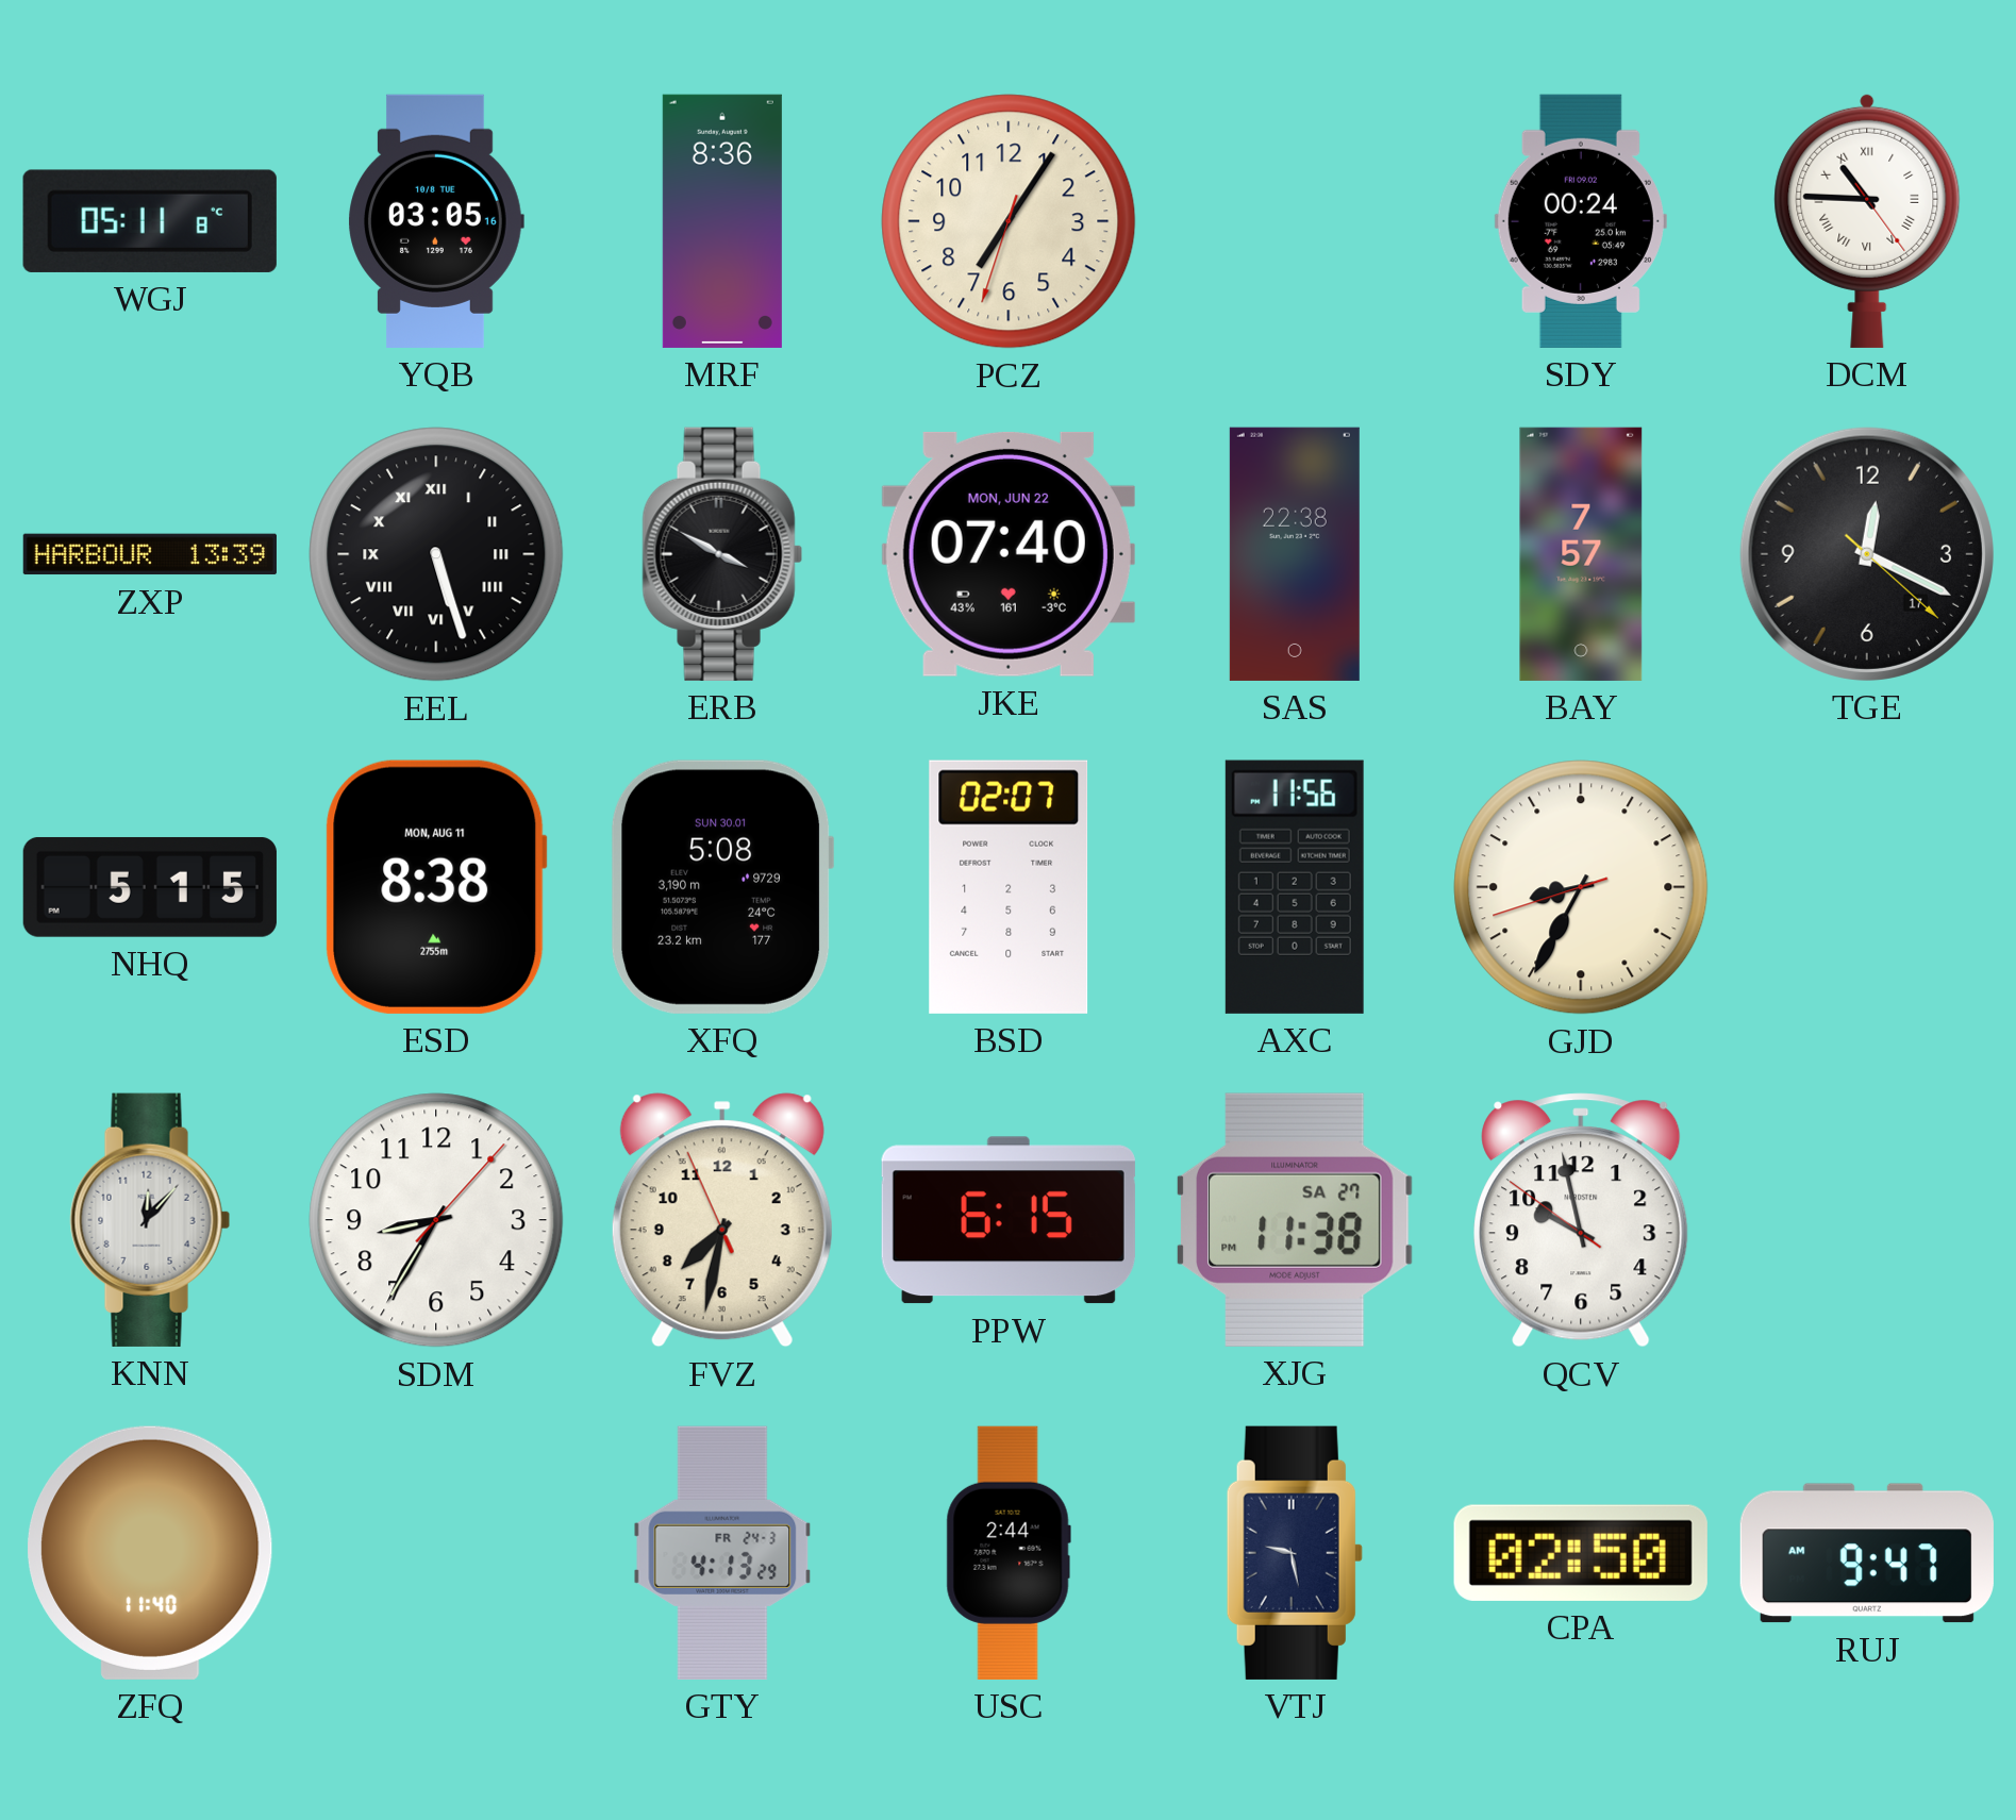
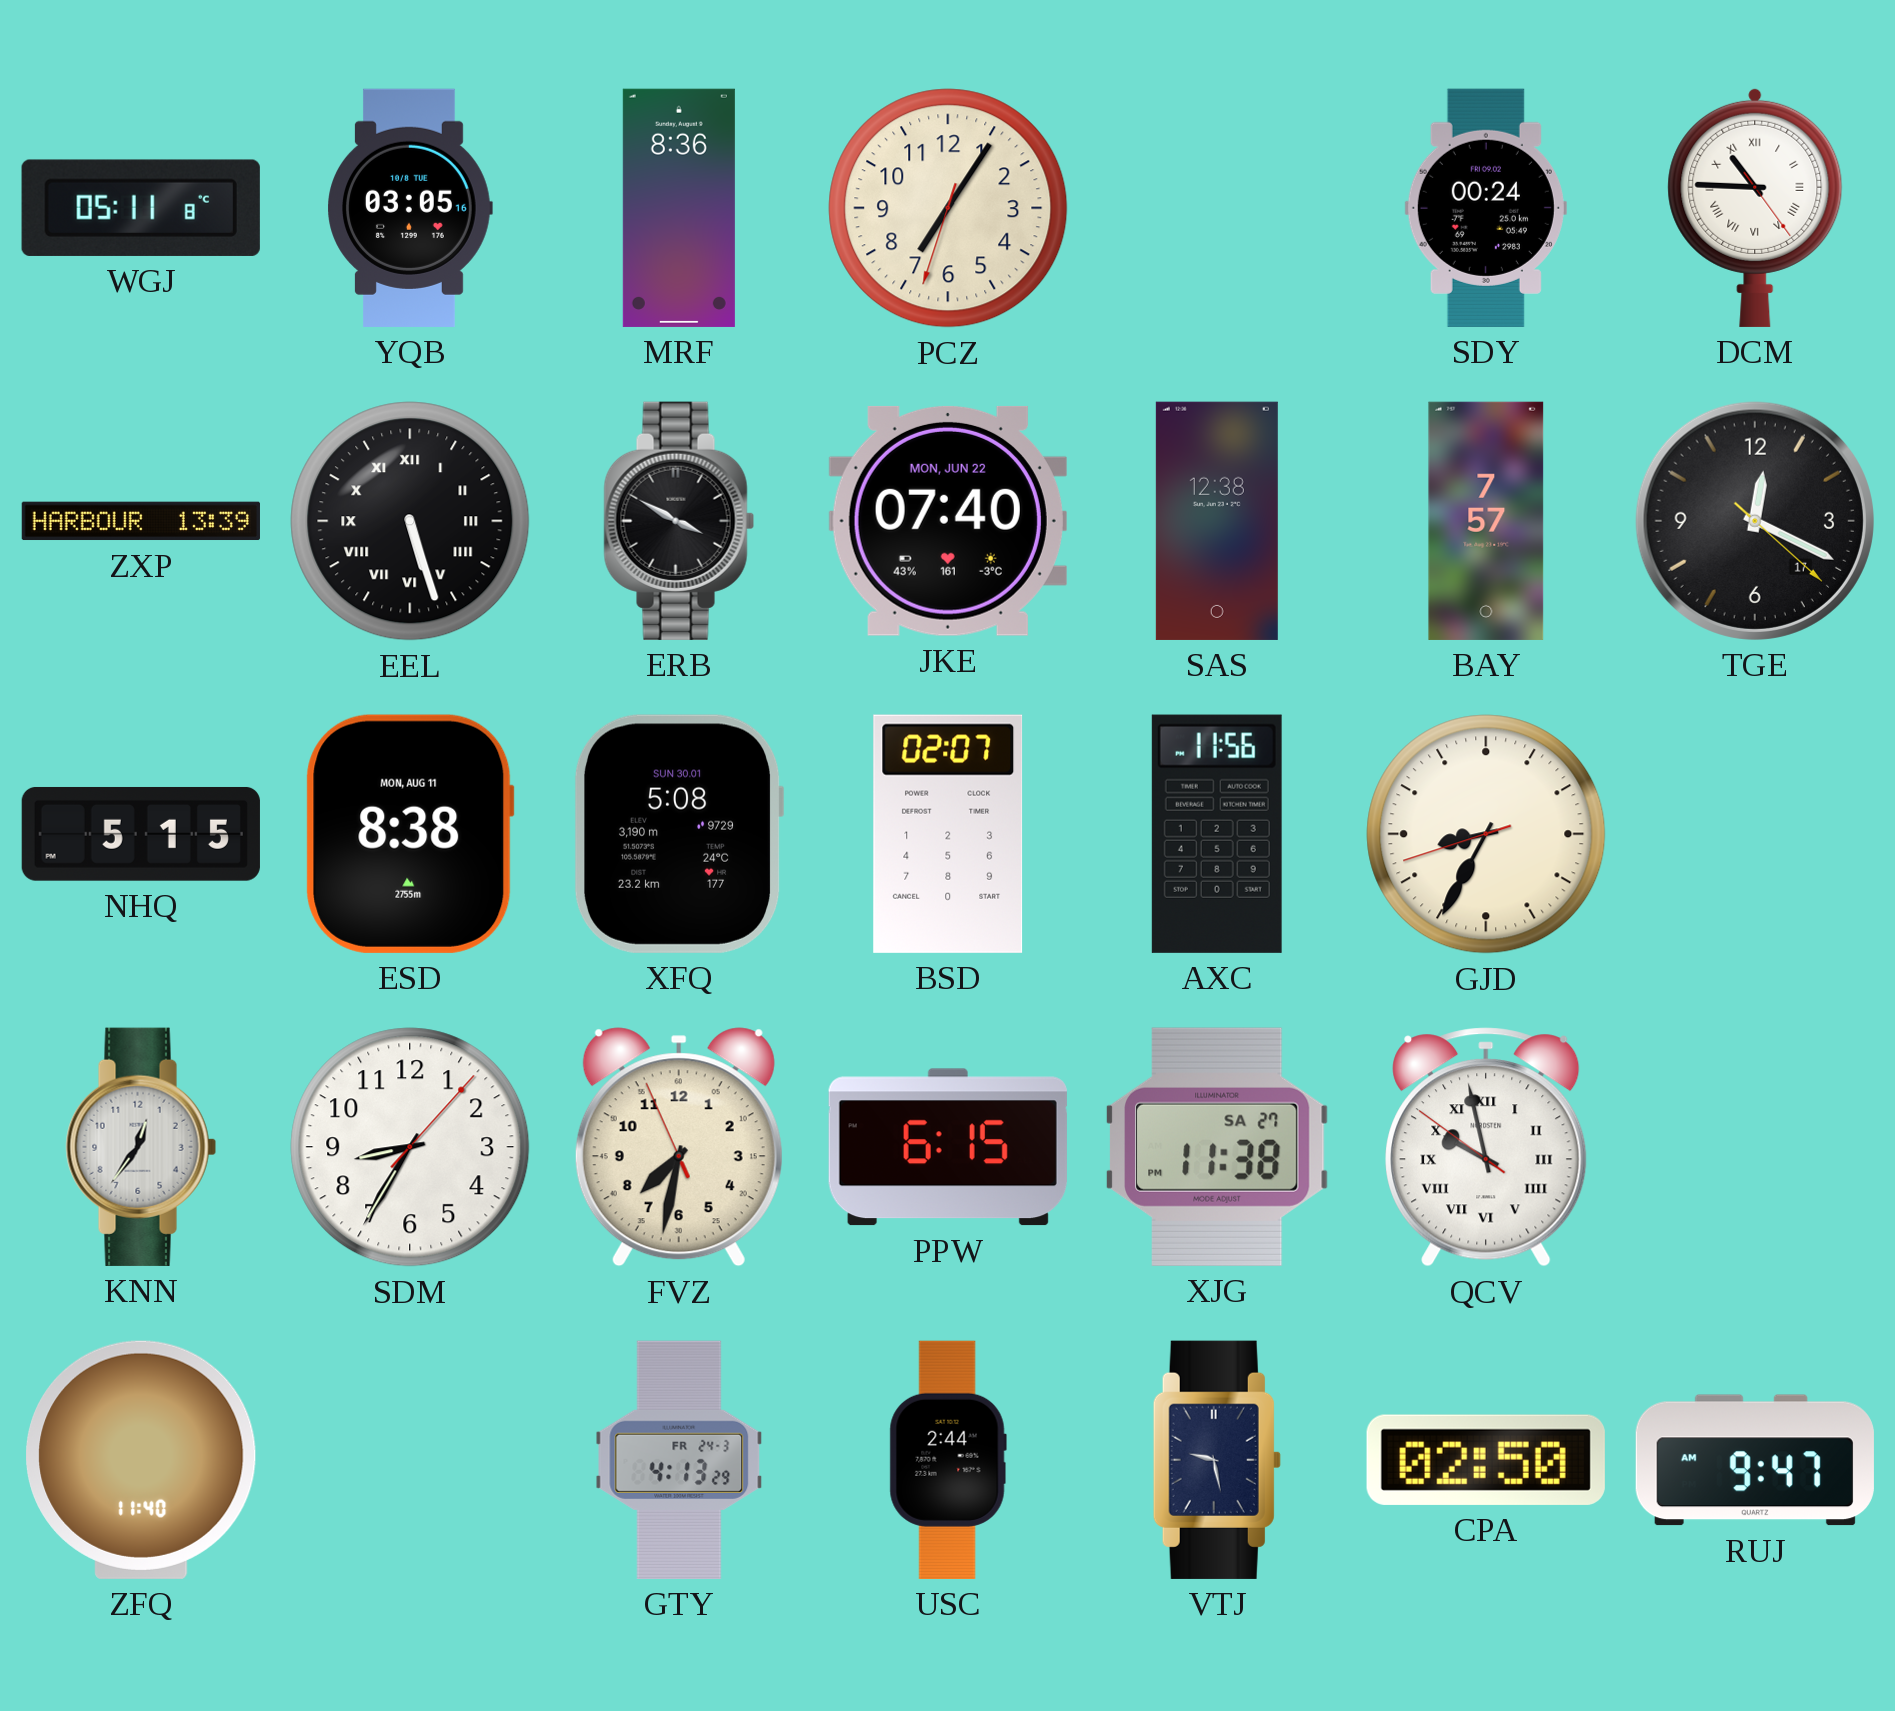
SAS: 22:38 -> 12:38
KNN: 12:07 -> 12:36
QCV numerals: Arabic -> Roman
